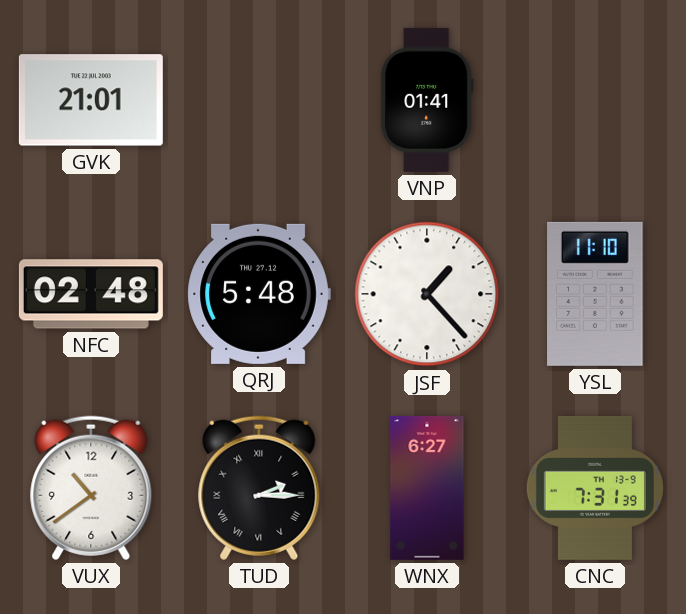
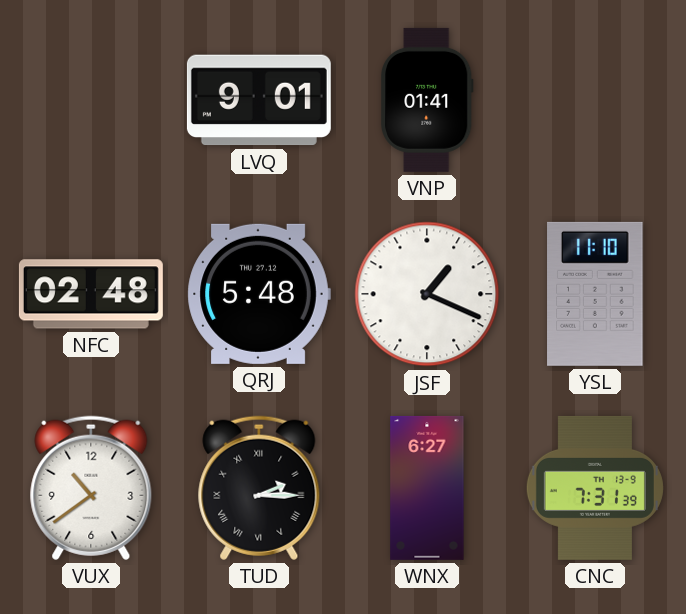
GVK: 21:01 -> none
LVQ: none -> 9:01
JSF: 1:23 -> 1:19
